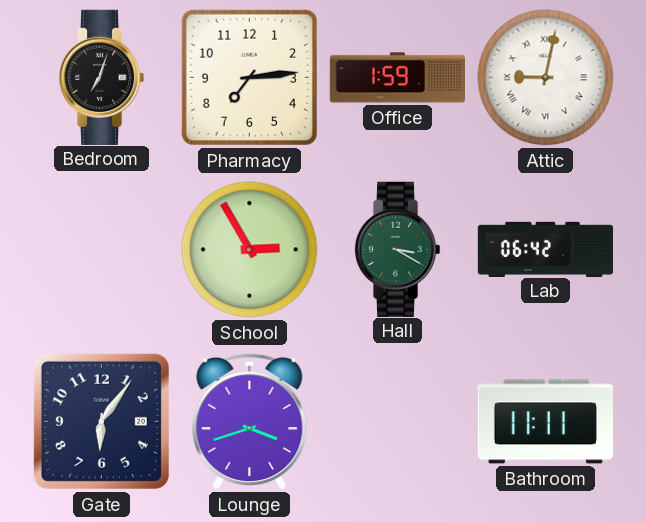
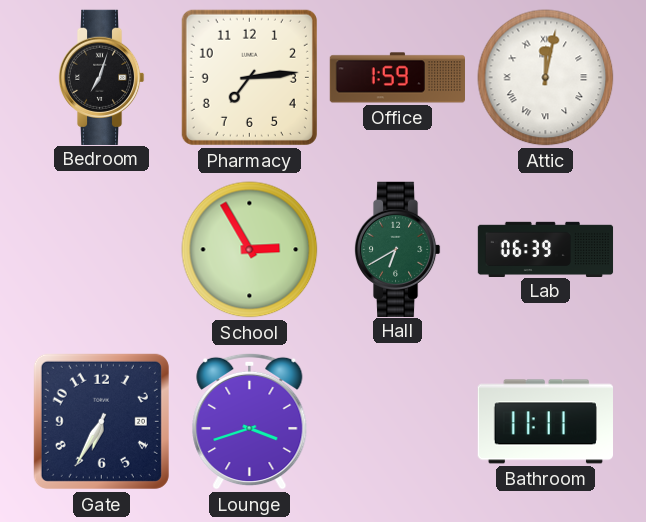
Attic: 9:02 -> 12:02
Hall: 3:20 -> 6:40
Lab: 06:42 -> 06:39
Gate: 6:06 -> 6:35
